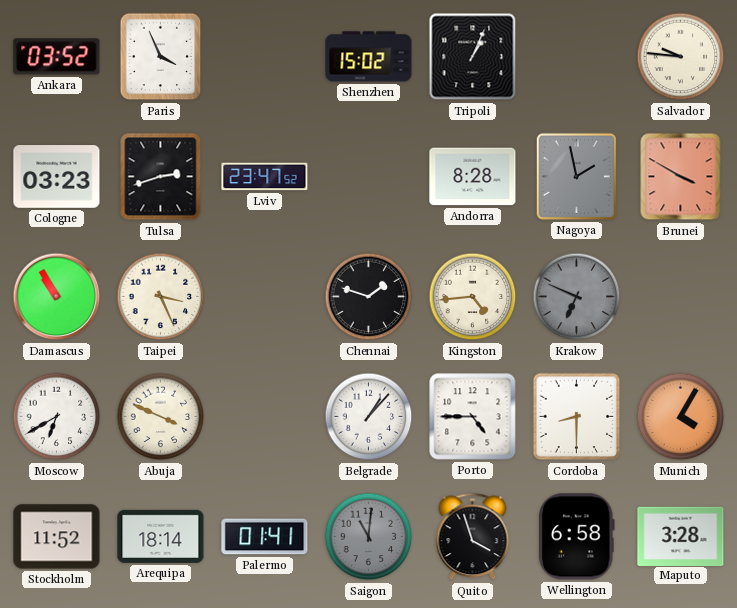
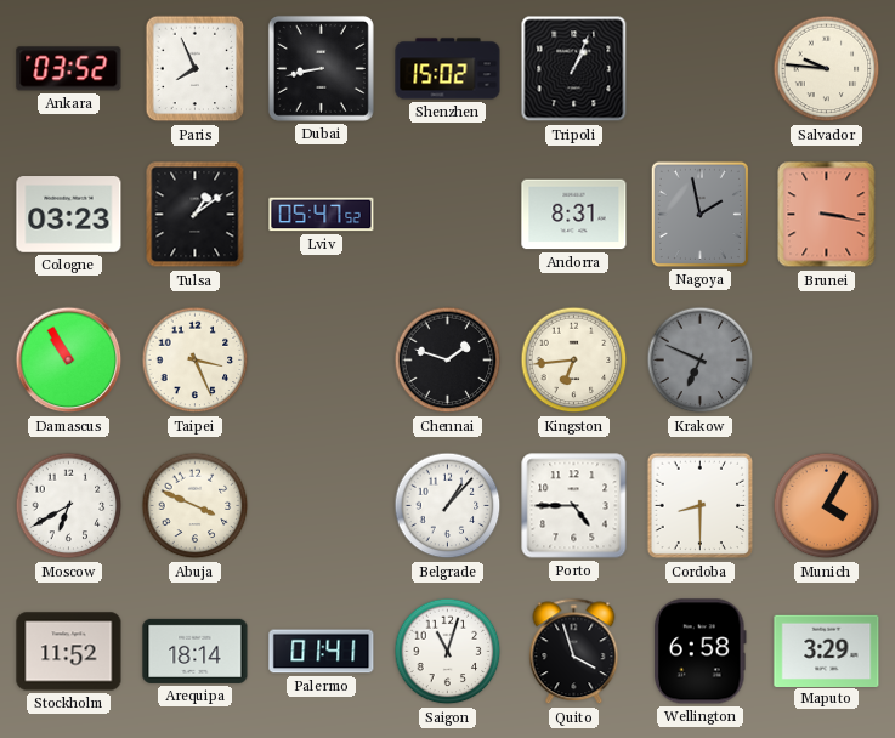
Paris: 3:56 -> 7:56
Dubai: none -> 8:43
Tulsa: 2:42 -> 1:09
Lviv: 23:47 -> 05:47
Andorra: 8:28 -> 8:31
Brunei: 3:50 -> 3:17
Kingston: 4:44 -> 6:44
Saigon: 11:01 -> 11:03
Saigon dial: grey -> white
Maputo: 3:28 -> 3:29
